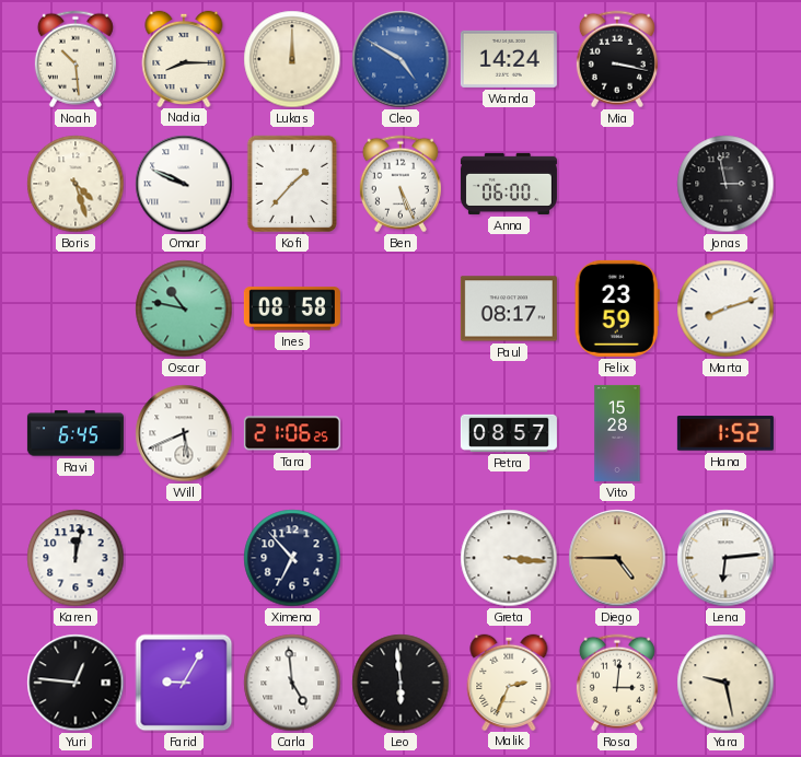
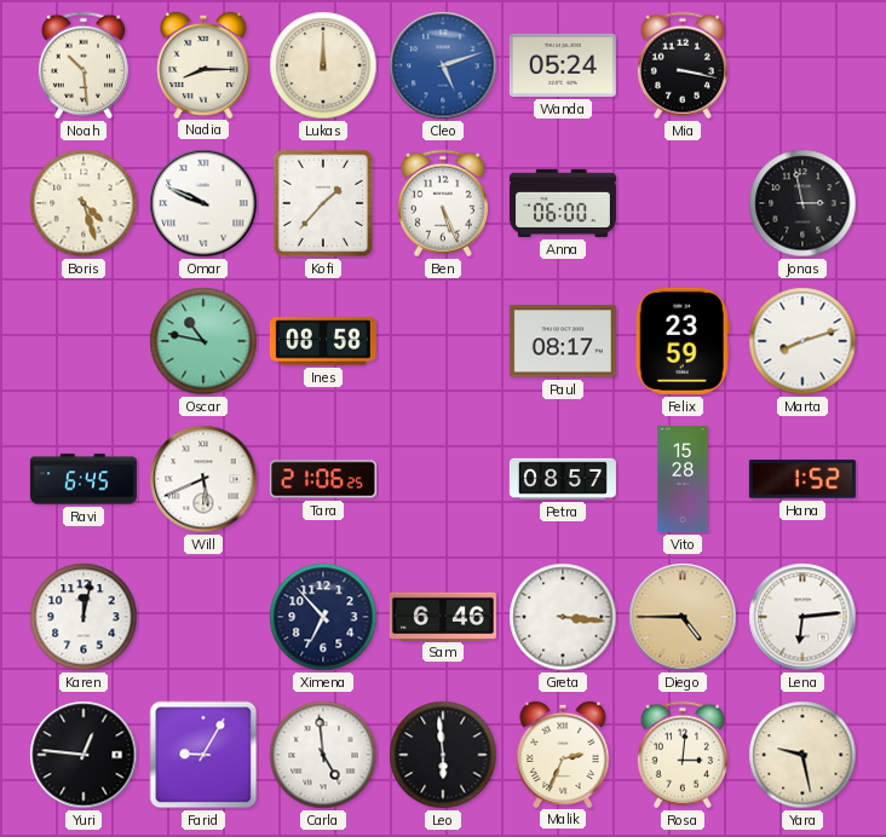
Cleo: 4:50 -> 5:12
Wanda: 14:24 -> 05:24
Sam: none -> 6:46
